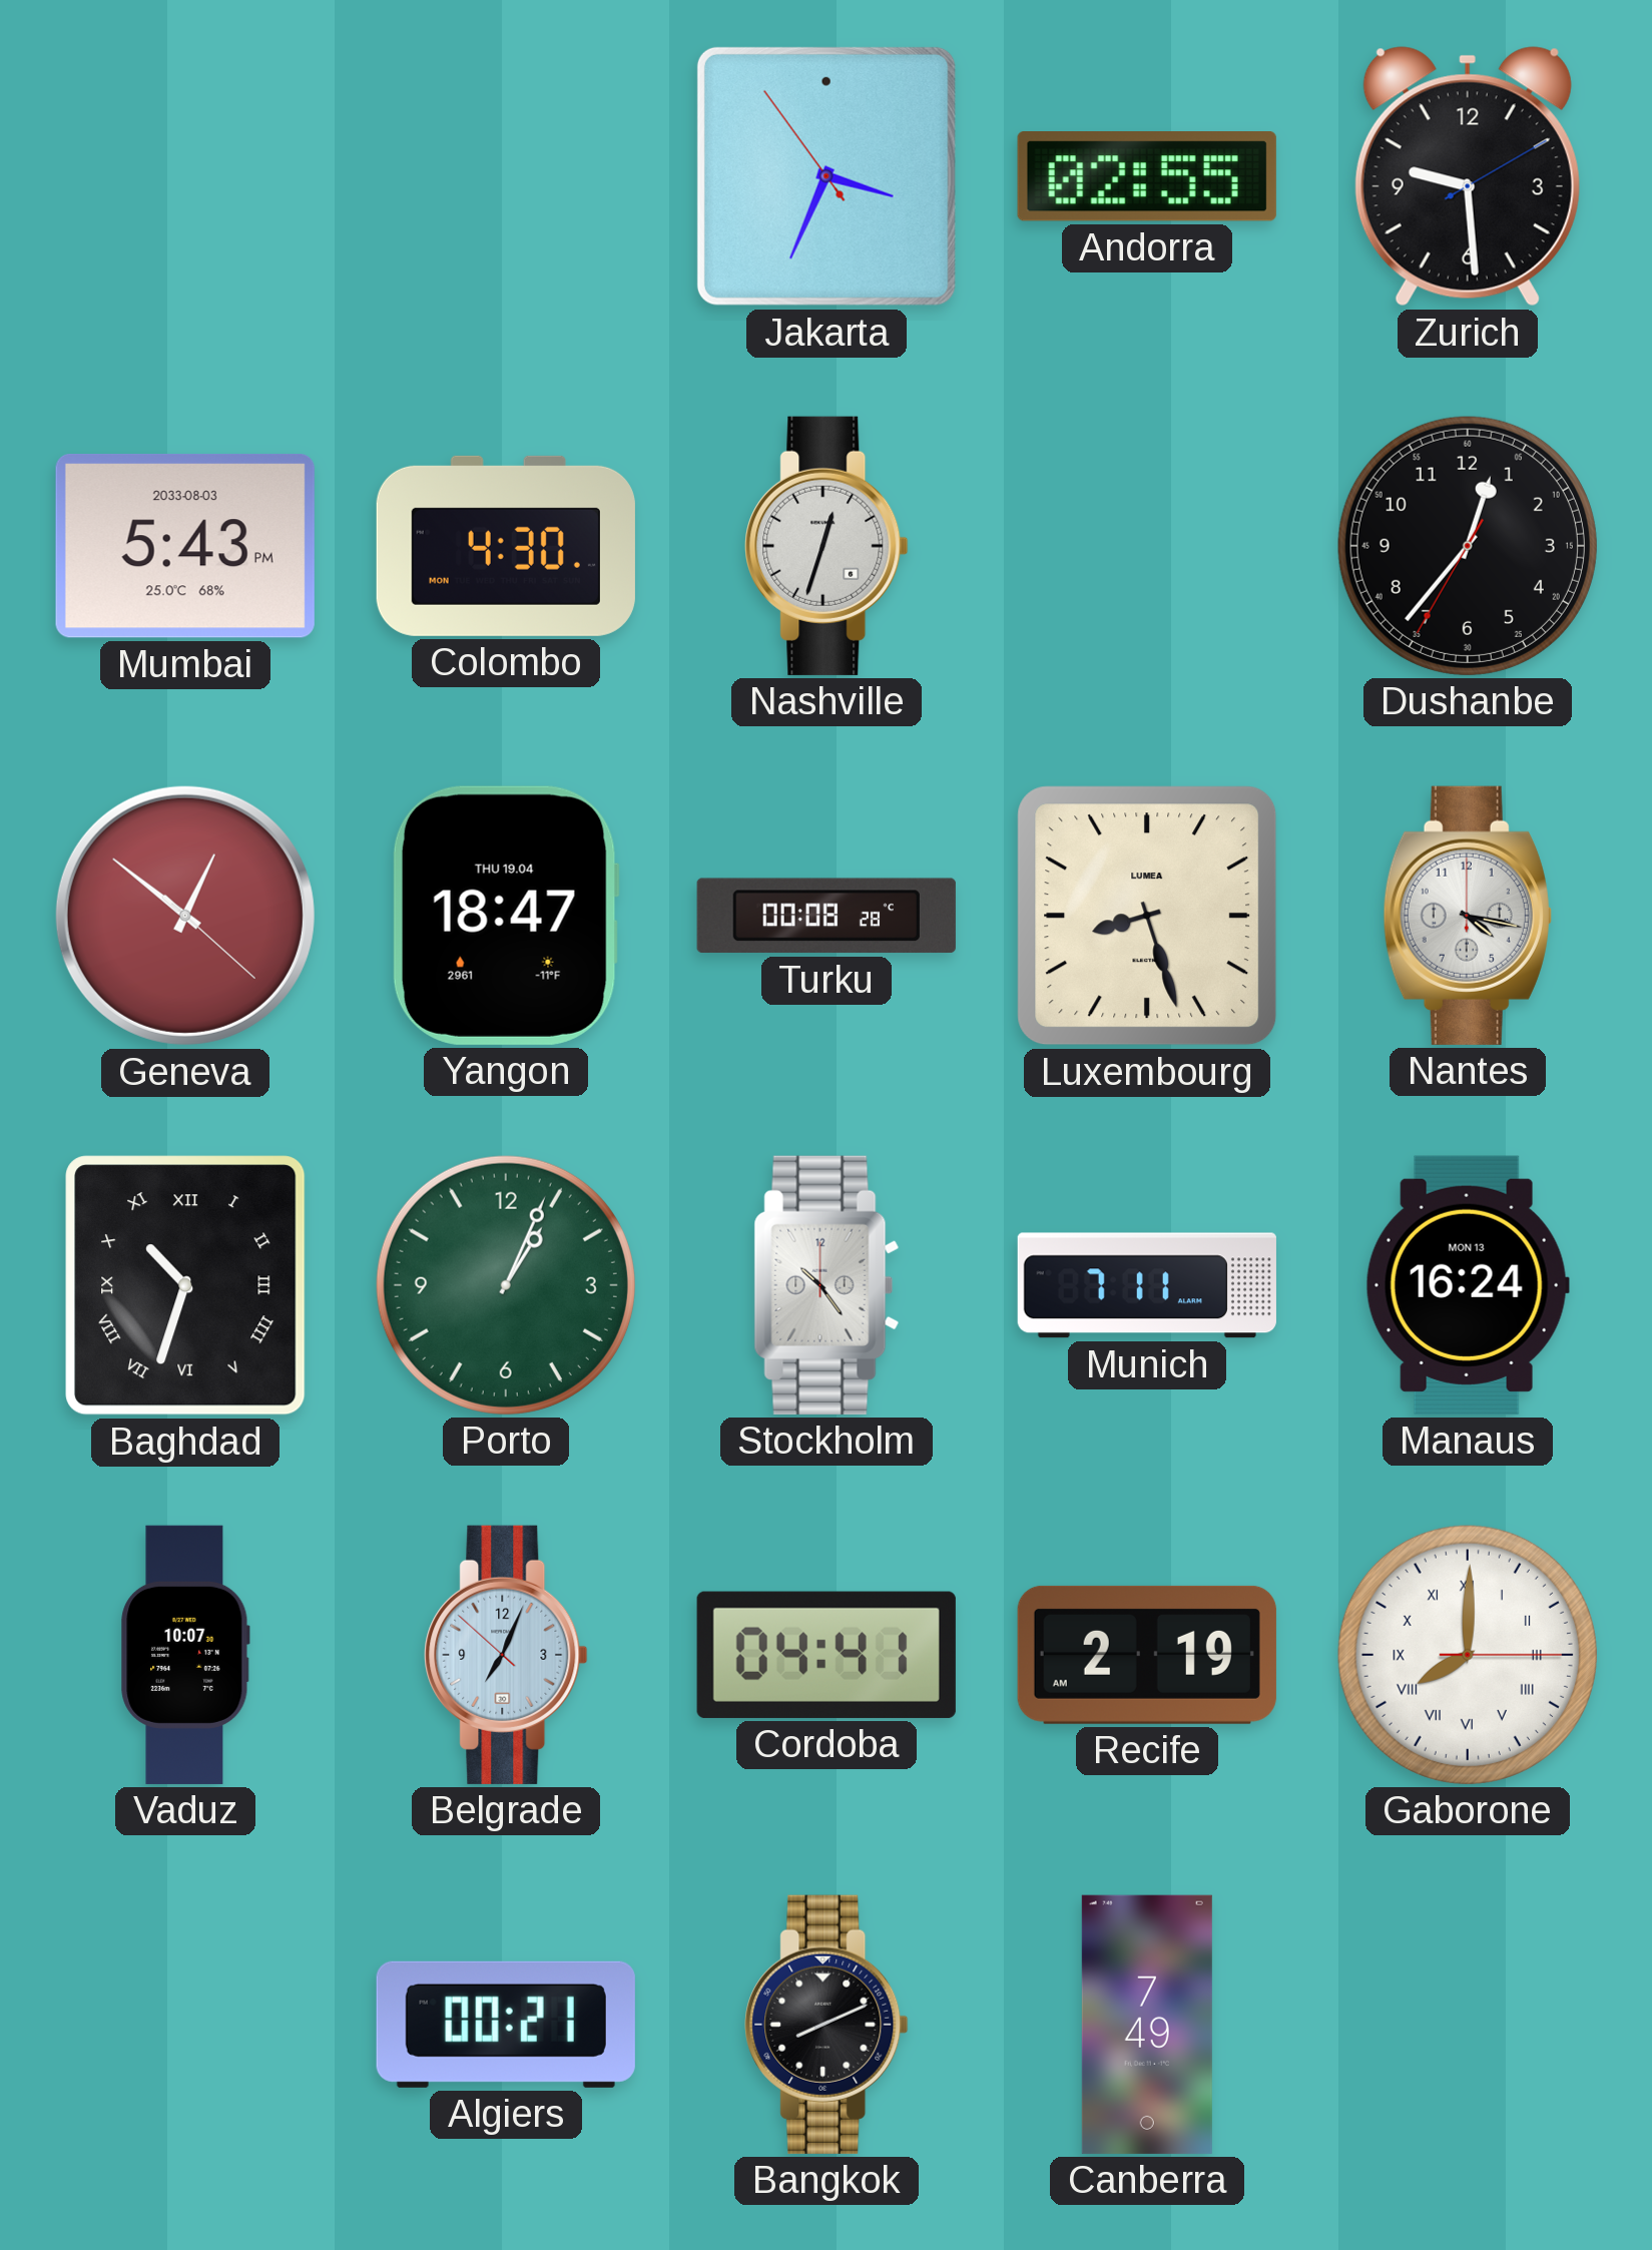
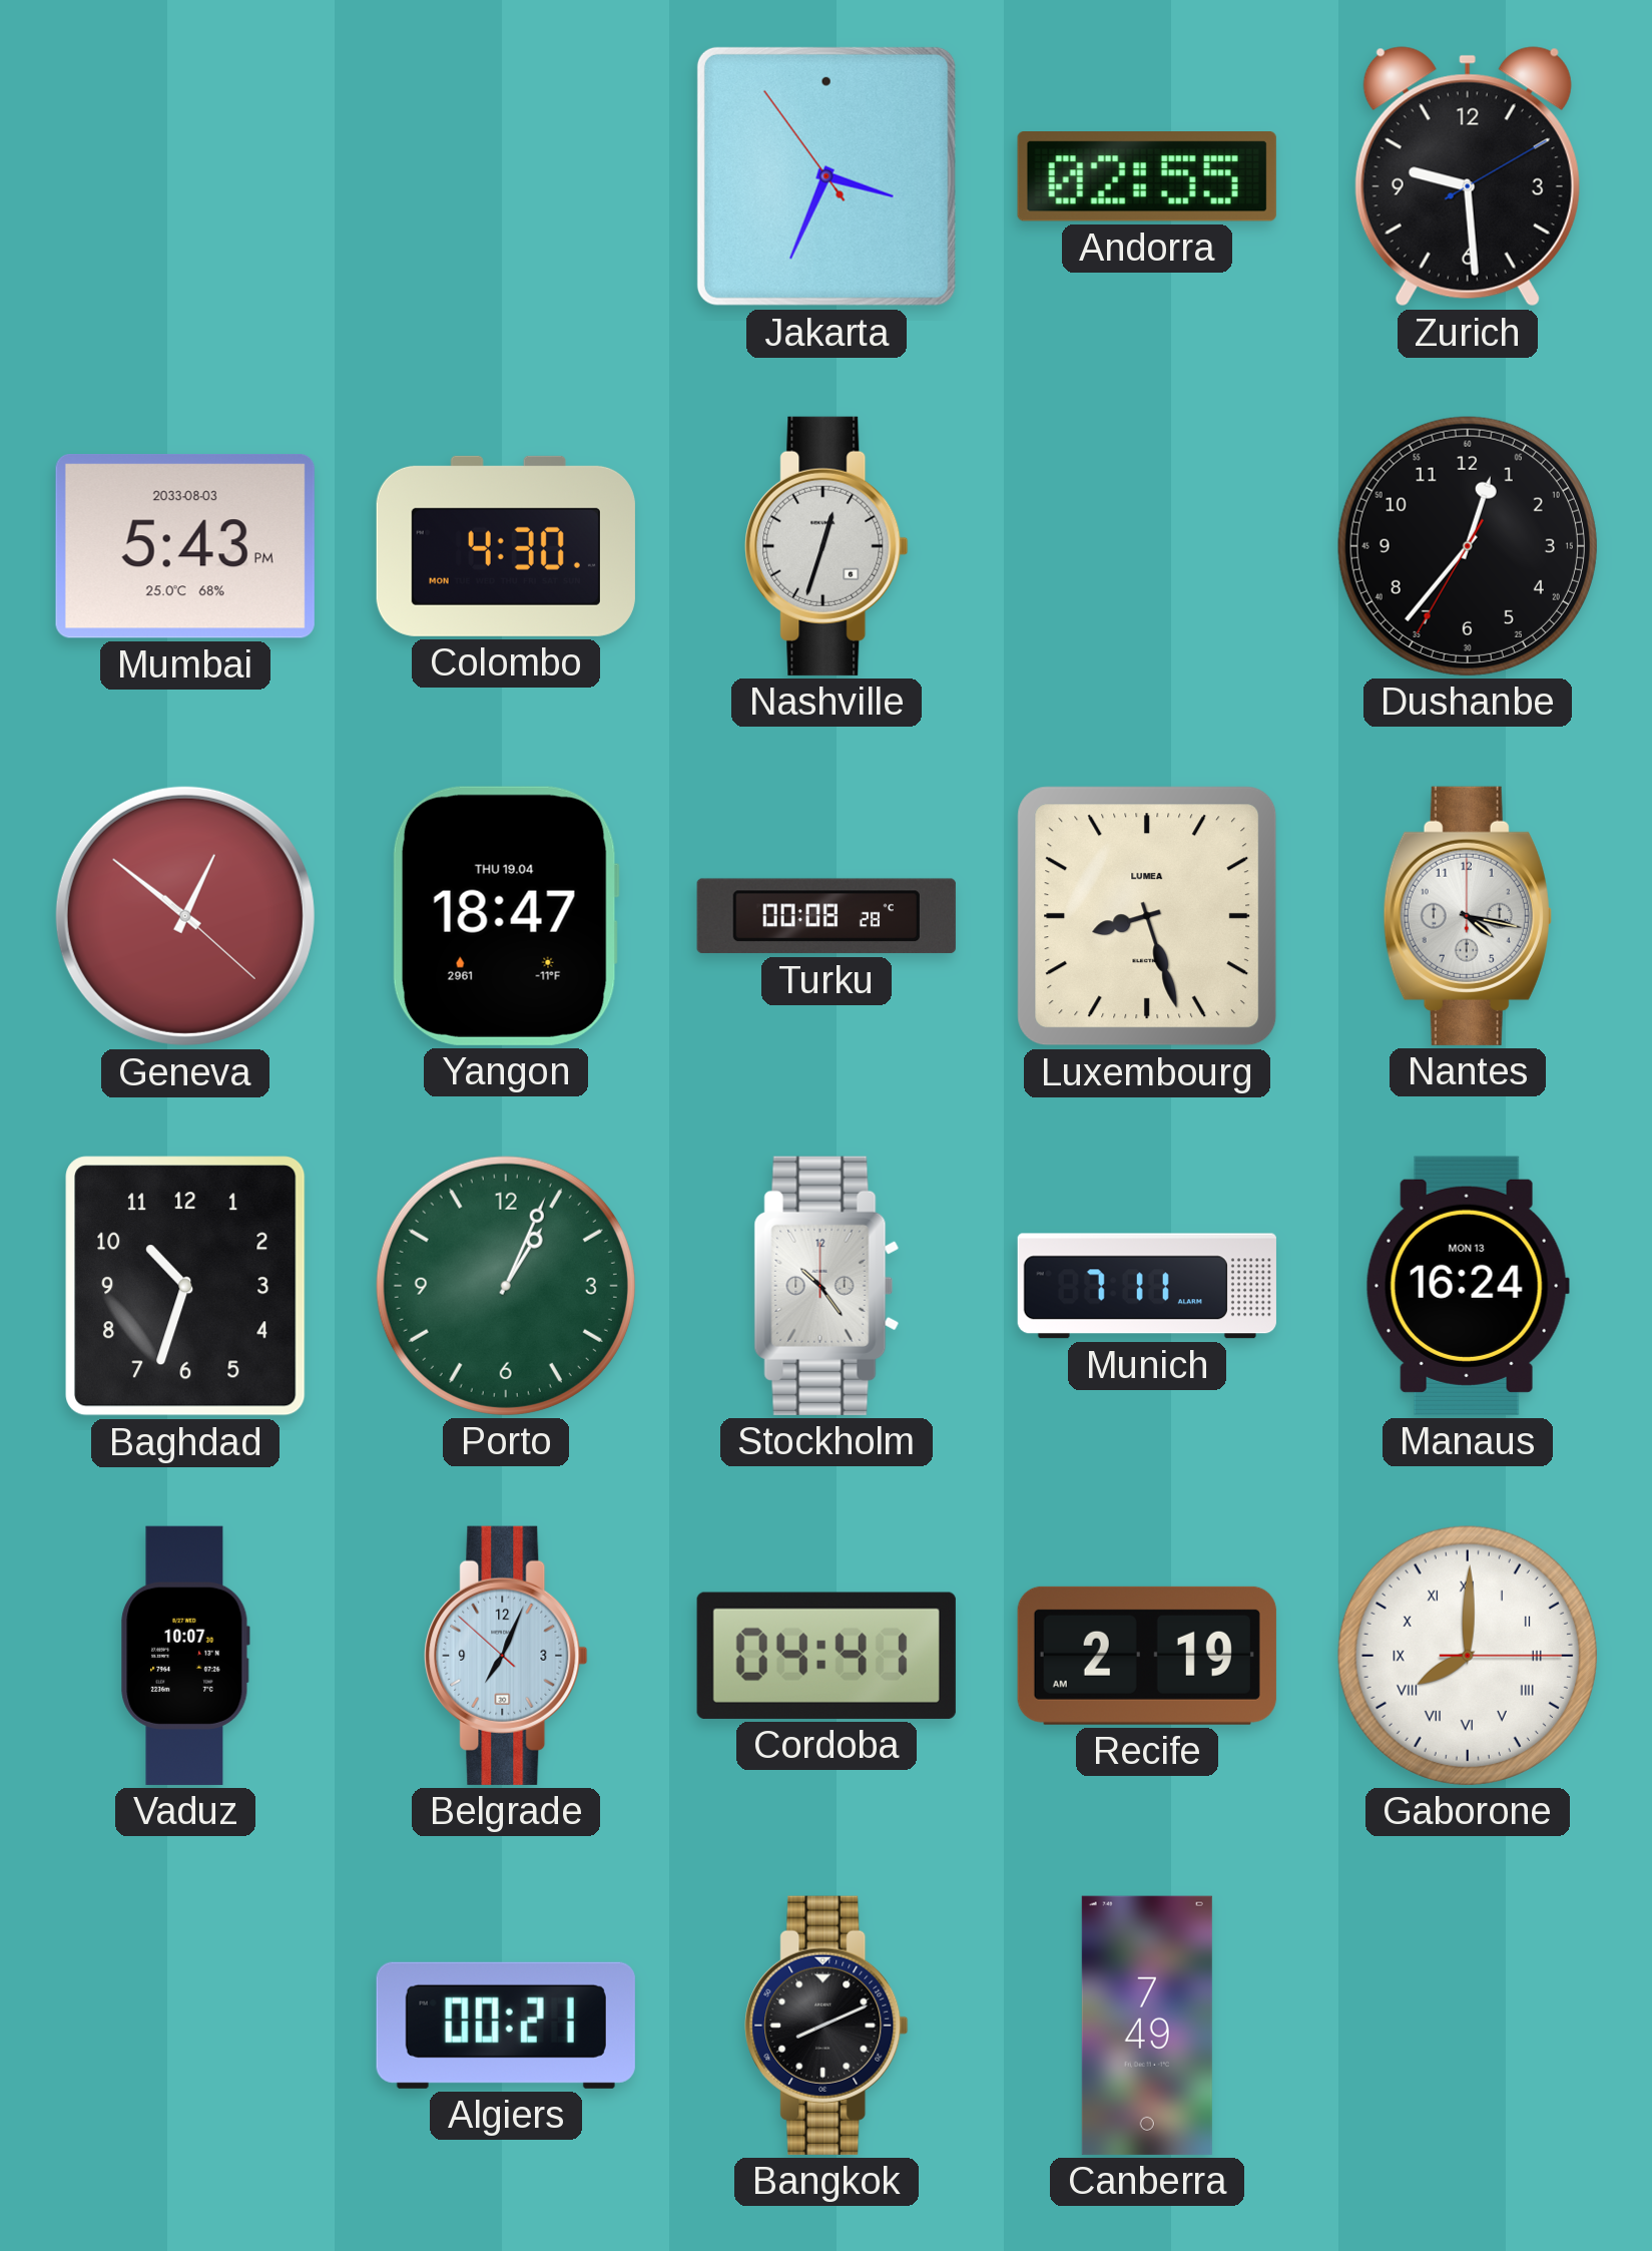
Baghdad numerals: Roman -> Arabic
